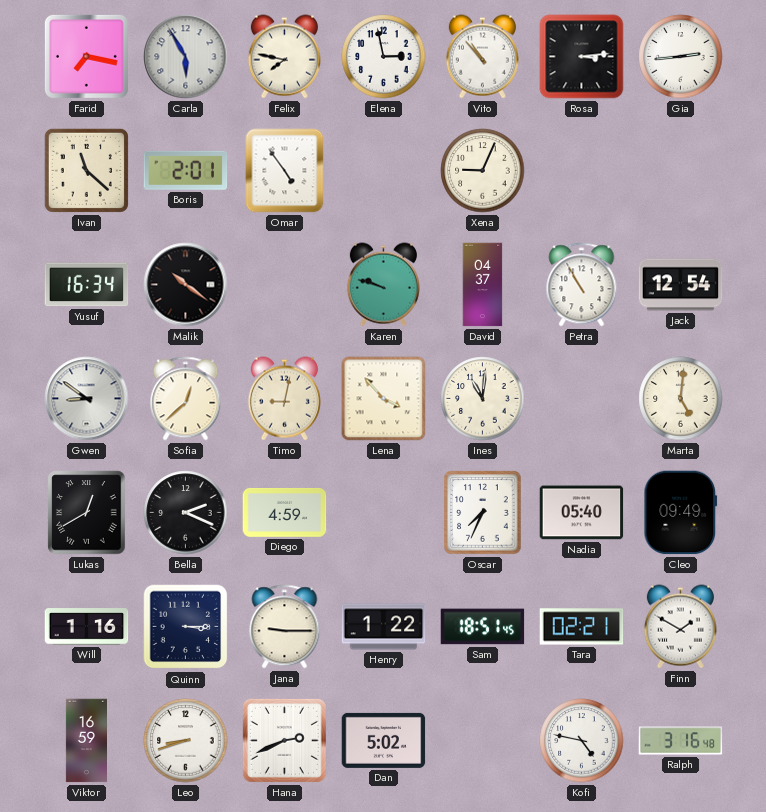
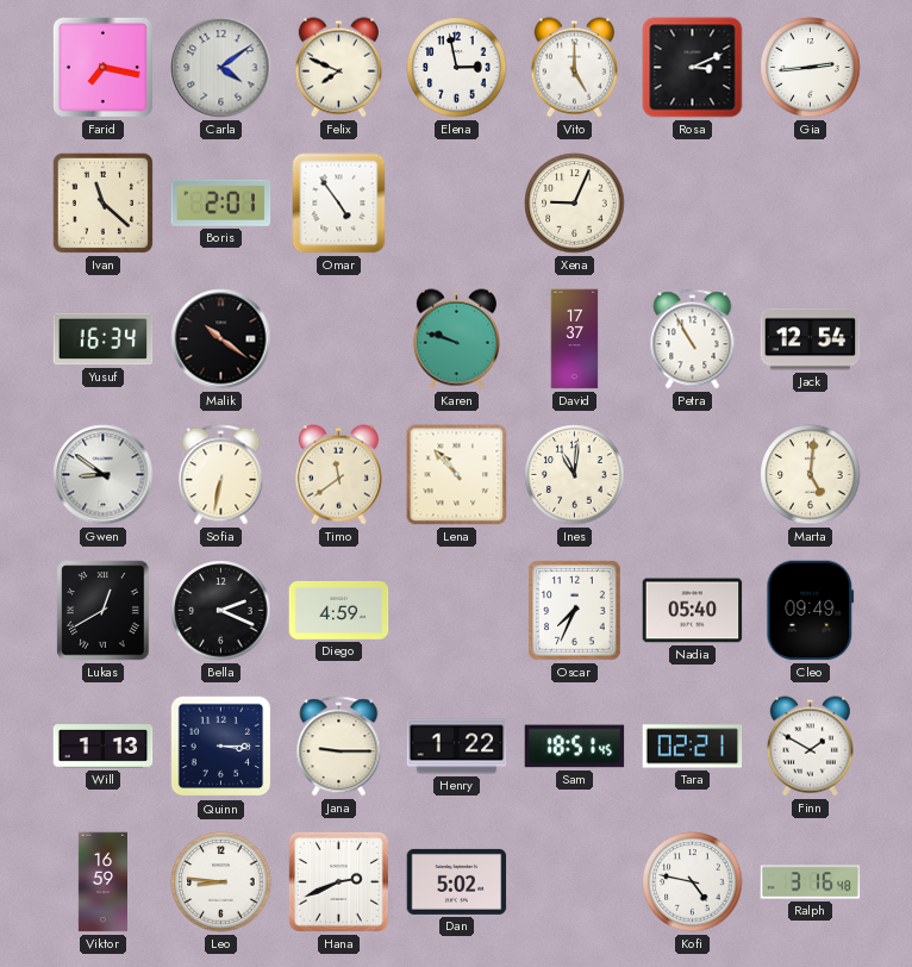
Carla: 5:55 -> 4:09
Felix: 7:47 -> 7:49
Vito: 10:53 -> 5:00
Rosa: 3:14 -> 3:11
David: 04:37 -> 17:37
Sofia: 12:38 -> 6:32
Timo: 9:02 -> 11:39
Lena: 3:53 -> 10:53
Will: 1:16 -> 1:13
Leo: 8:42 -> 8:46
